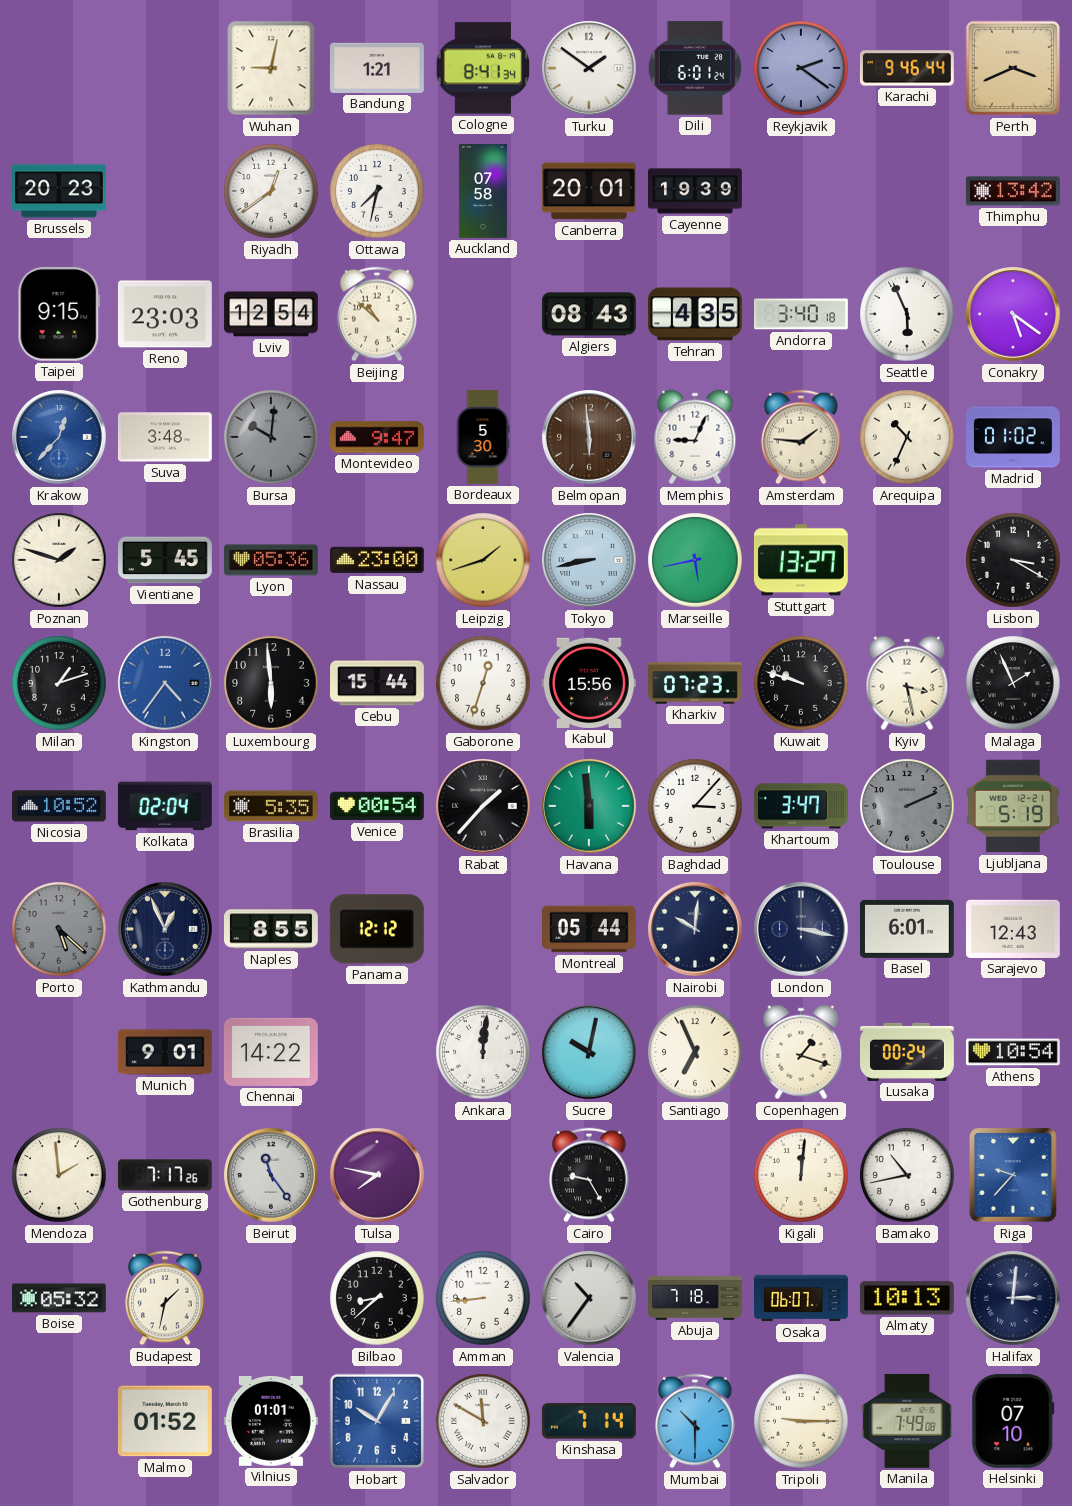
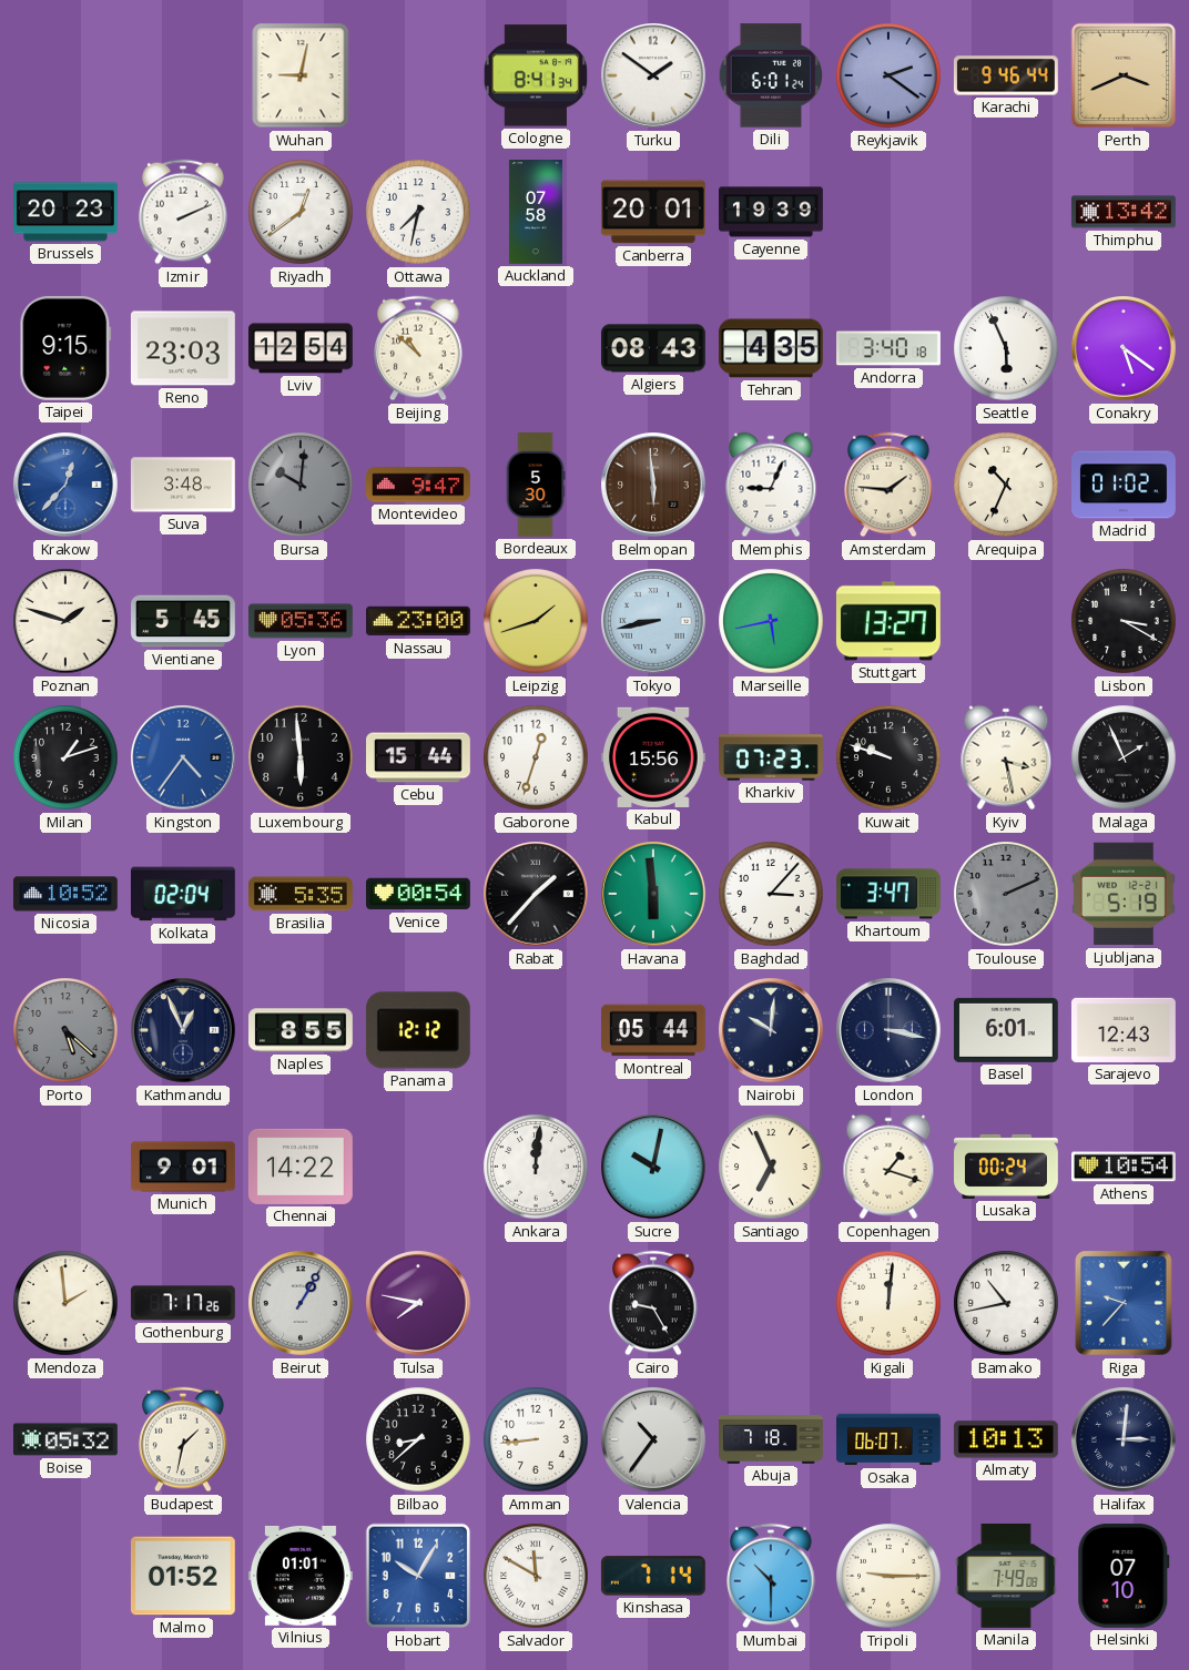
Bandung: 1:21 -> none
Izmir: none -> 2:11
Beirut: 11:24 -> 1:05
